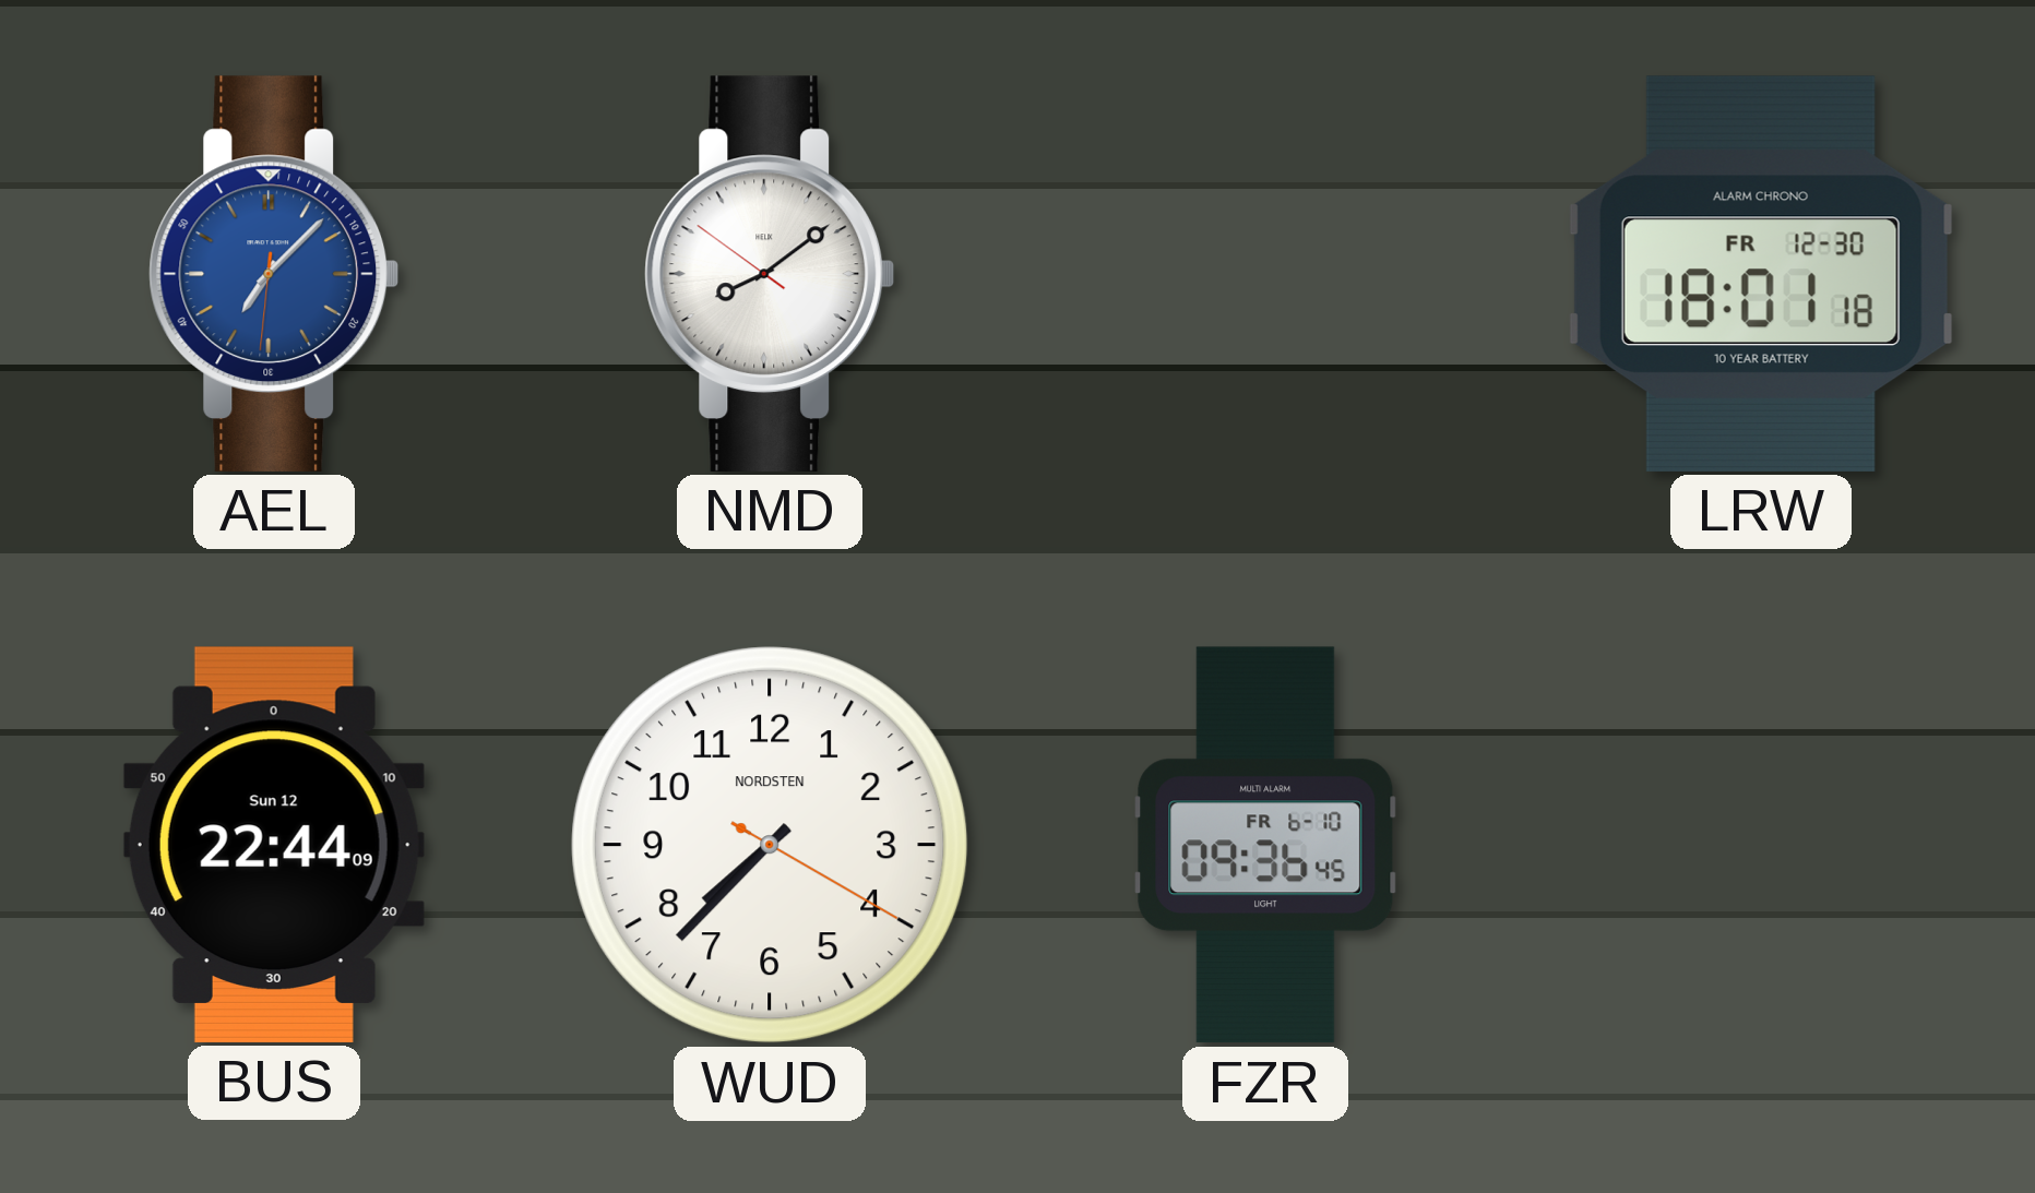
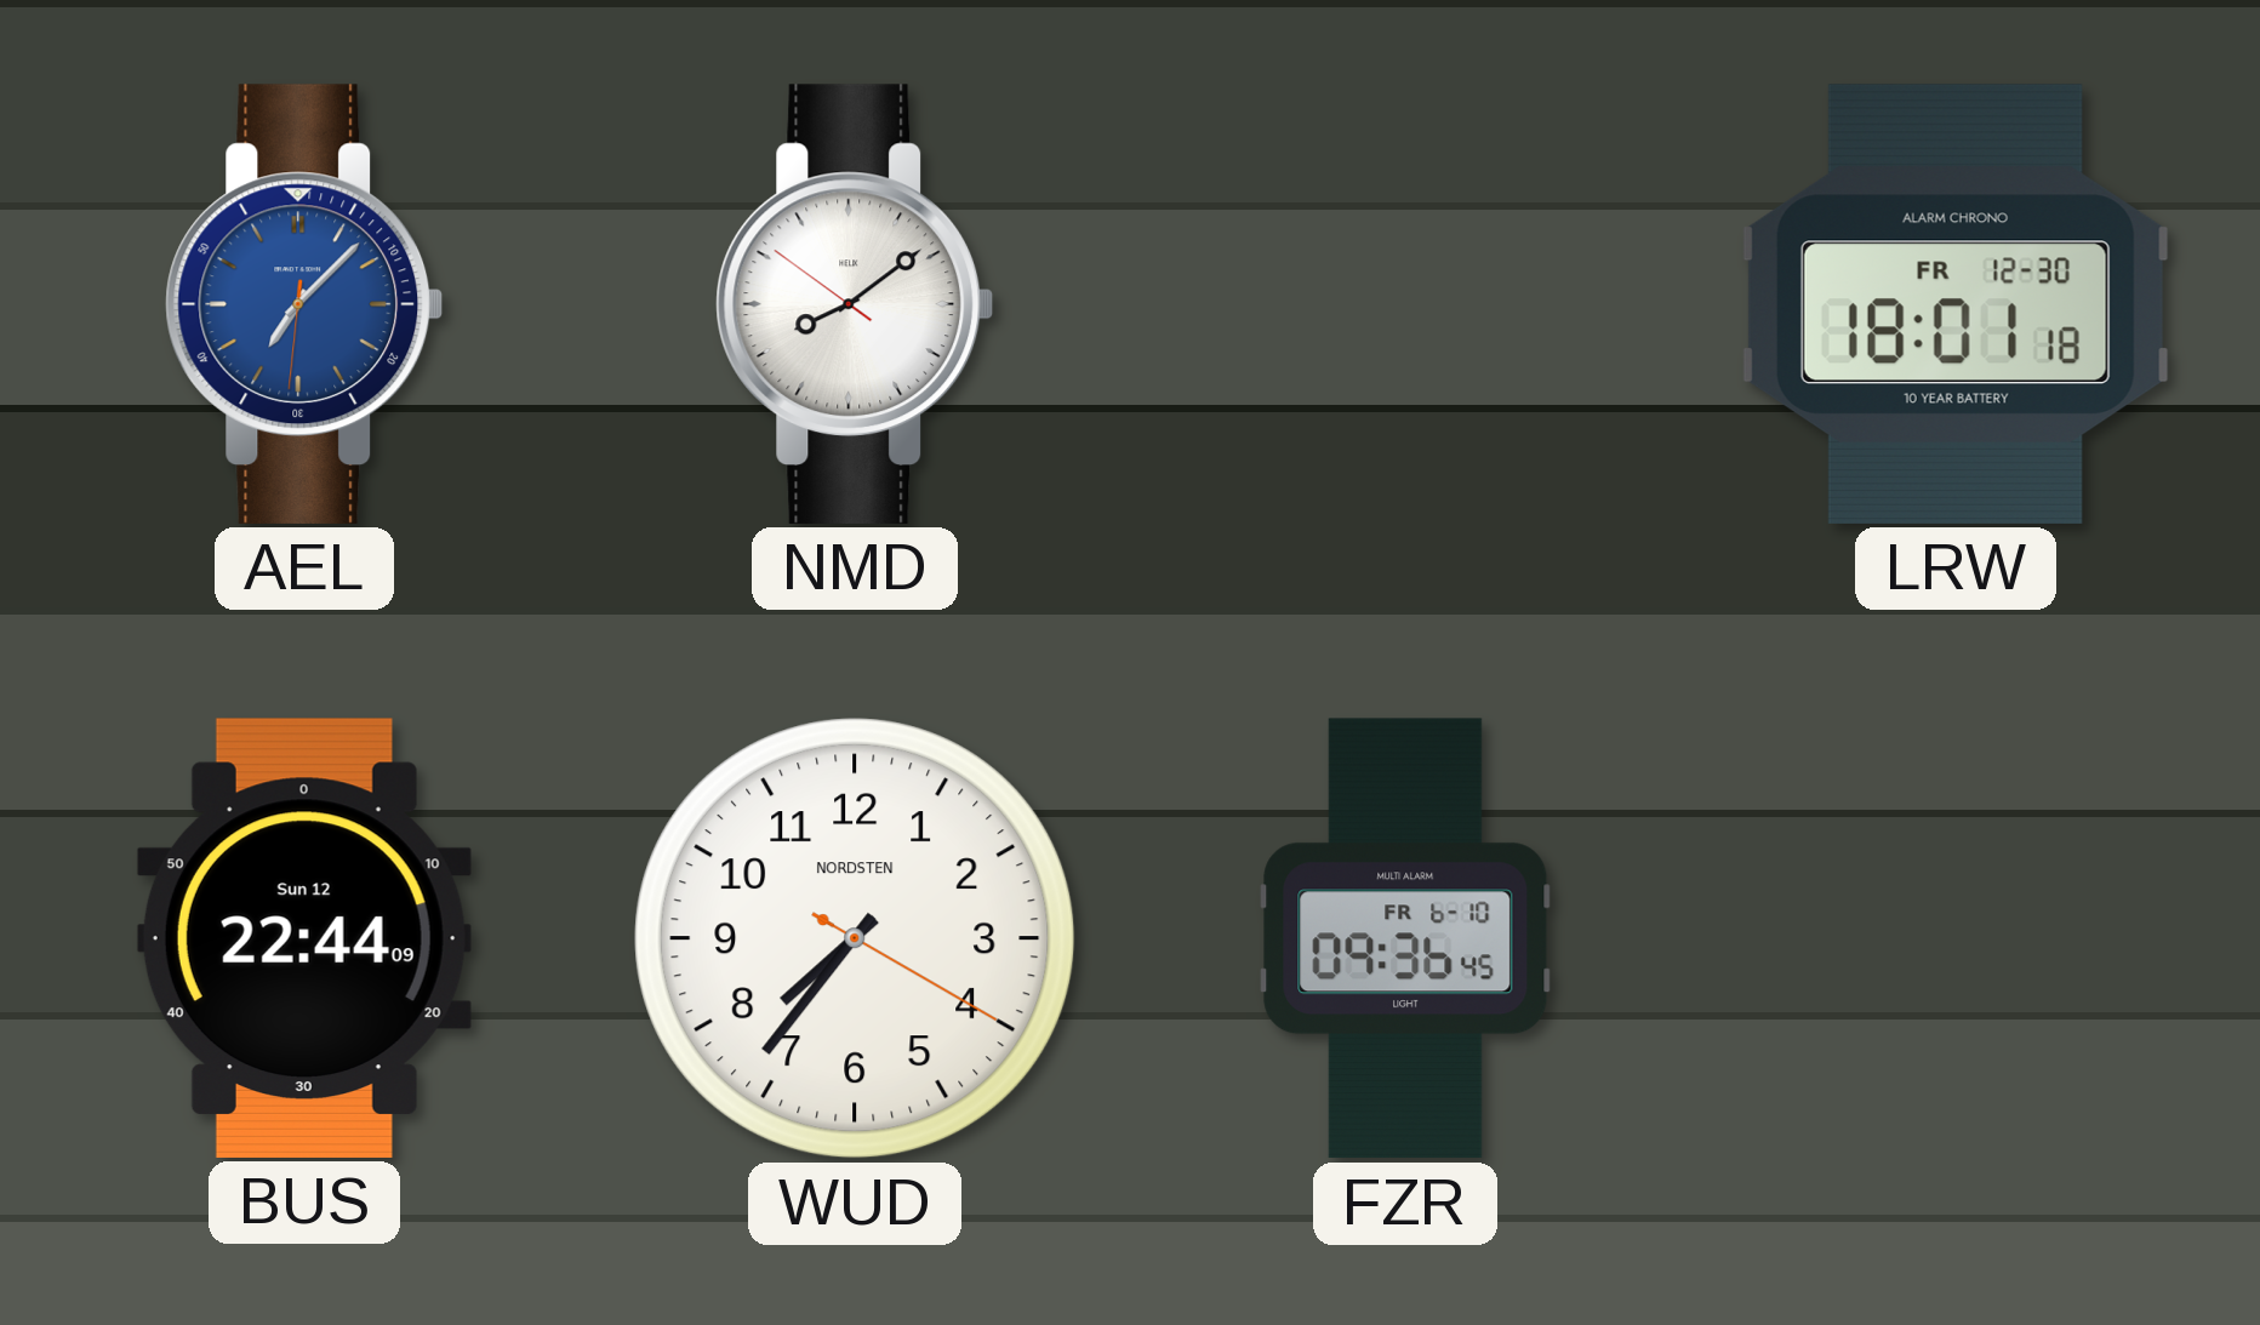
WUD: 7:37 -> 7:36
